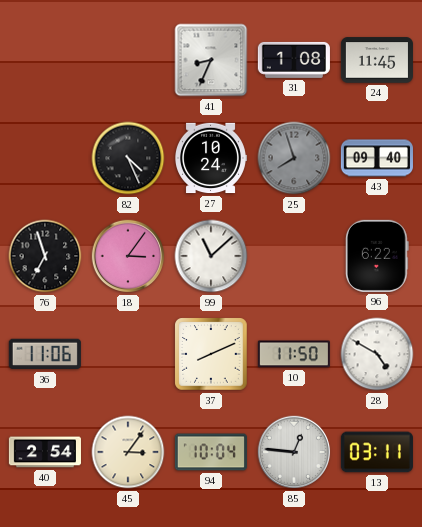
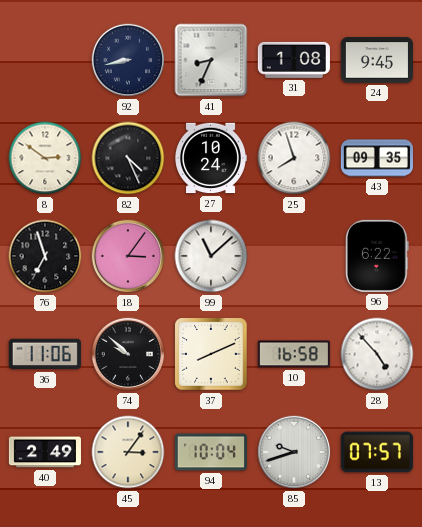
92: none -> 8:43
24: 11:45 -> 9:45
8: none -> 2:51
25 dial: grey -> white
43: 09:40 -> 09:35
74: none -> 9:52
10: 11:50 -> 16:58
28: 4:50 -> 4:53
40: 2:54 -> 2:49
85: 12:46 -> 9:42
13: 03:11 -> 07:57
